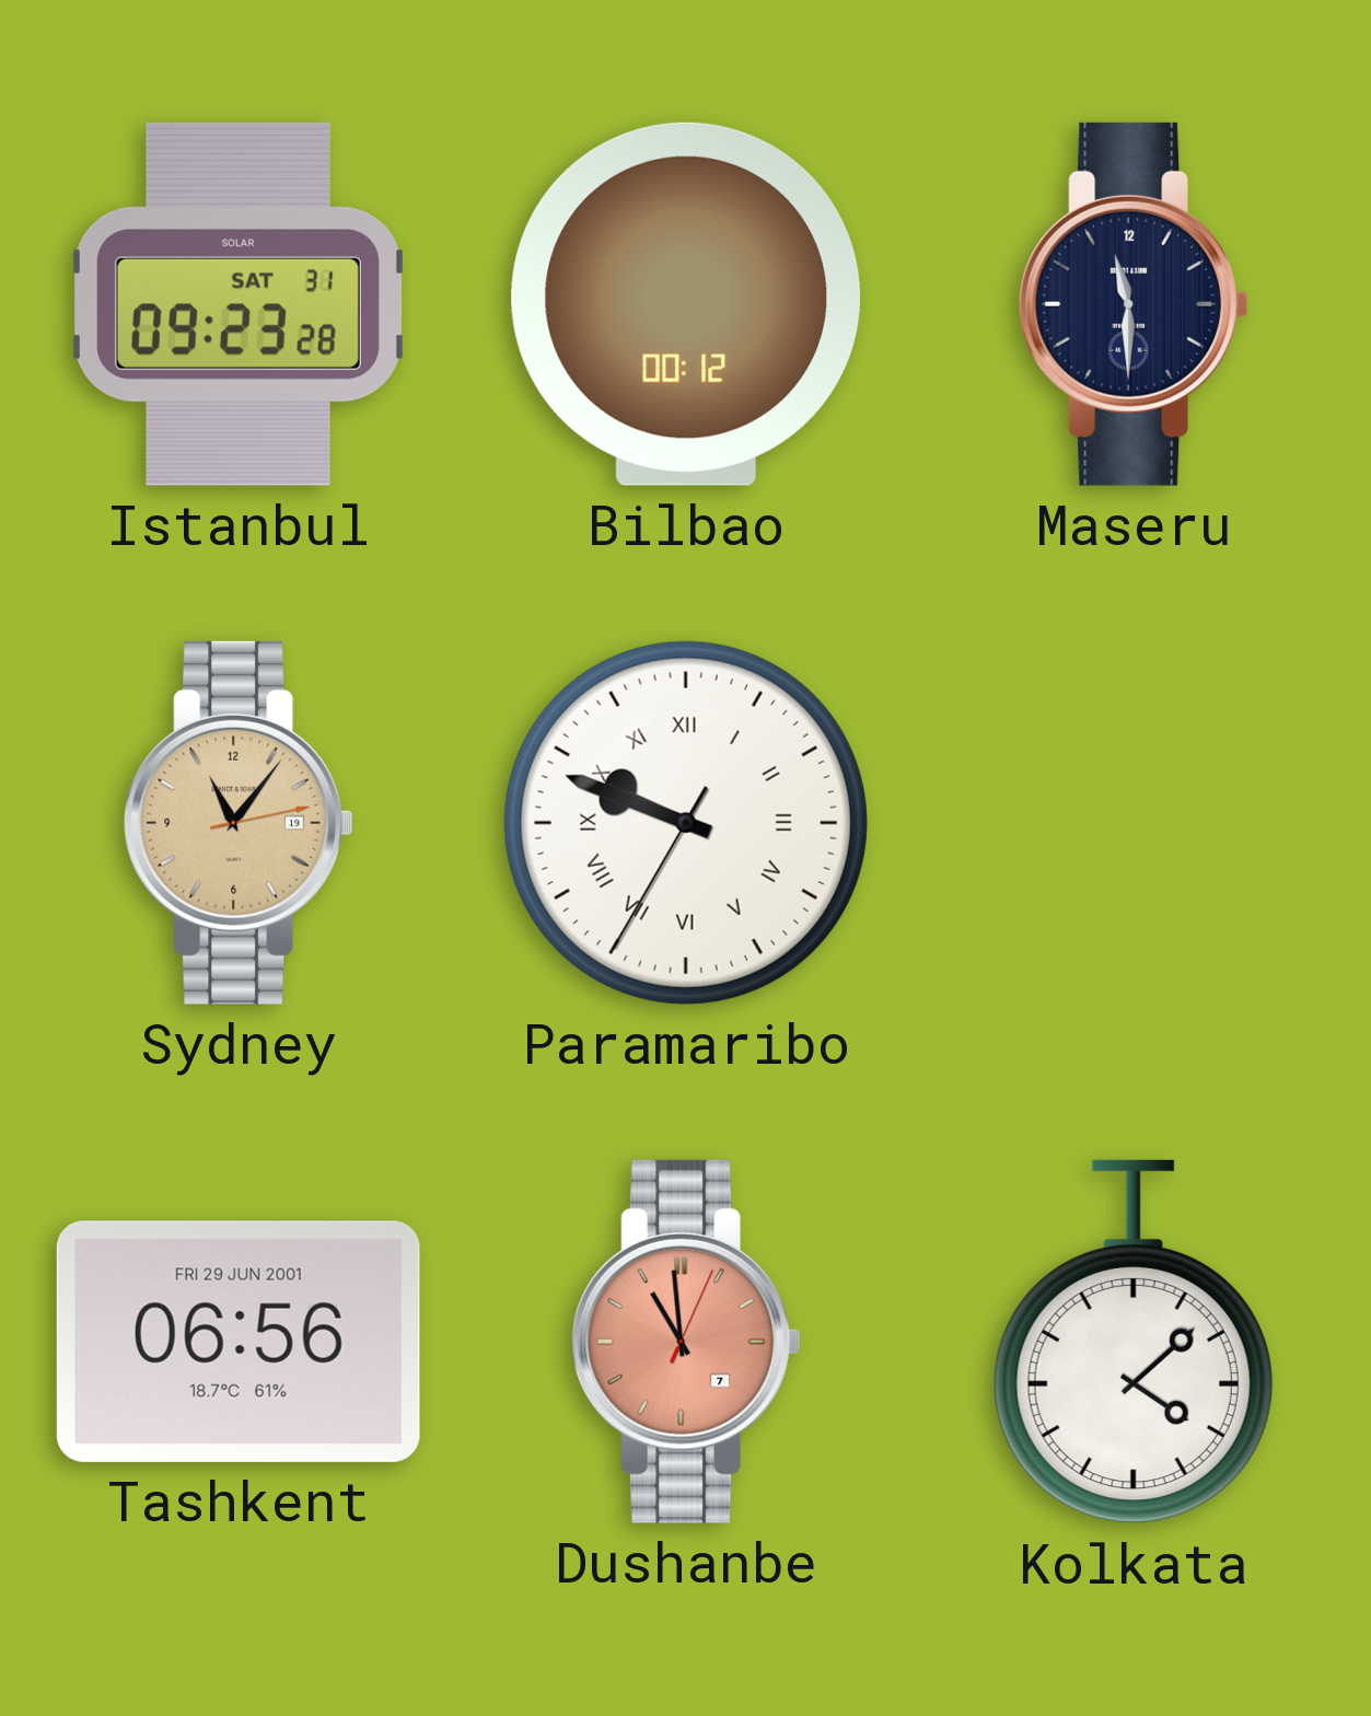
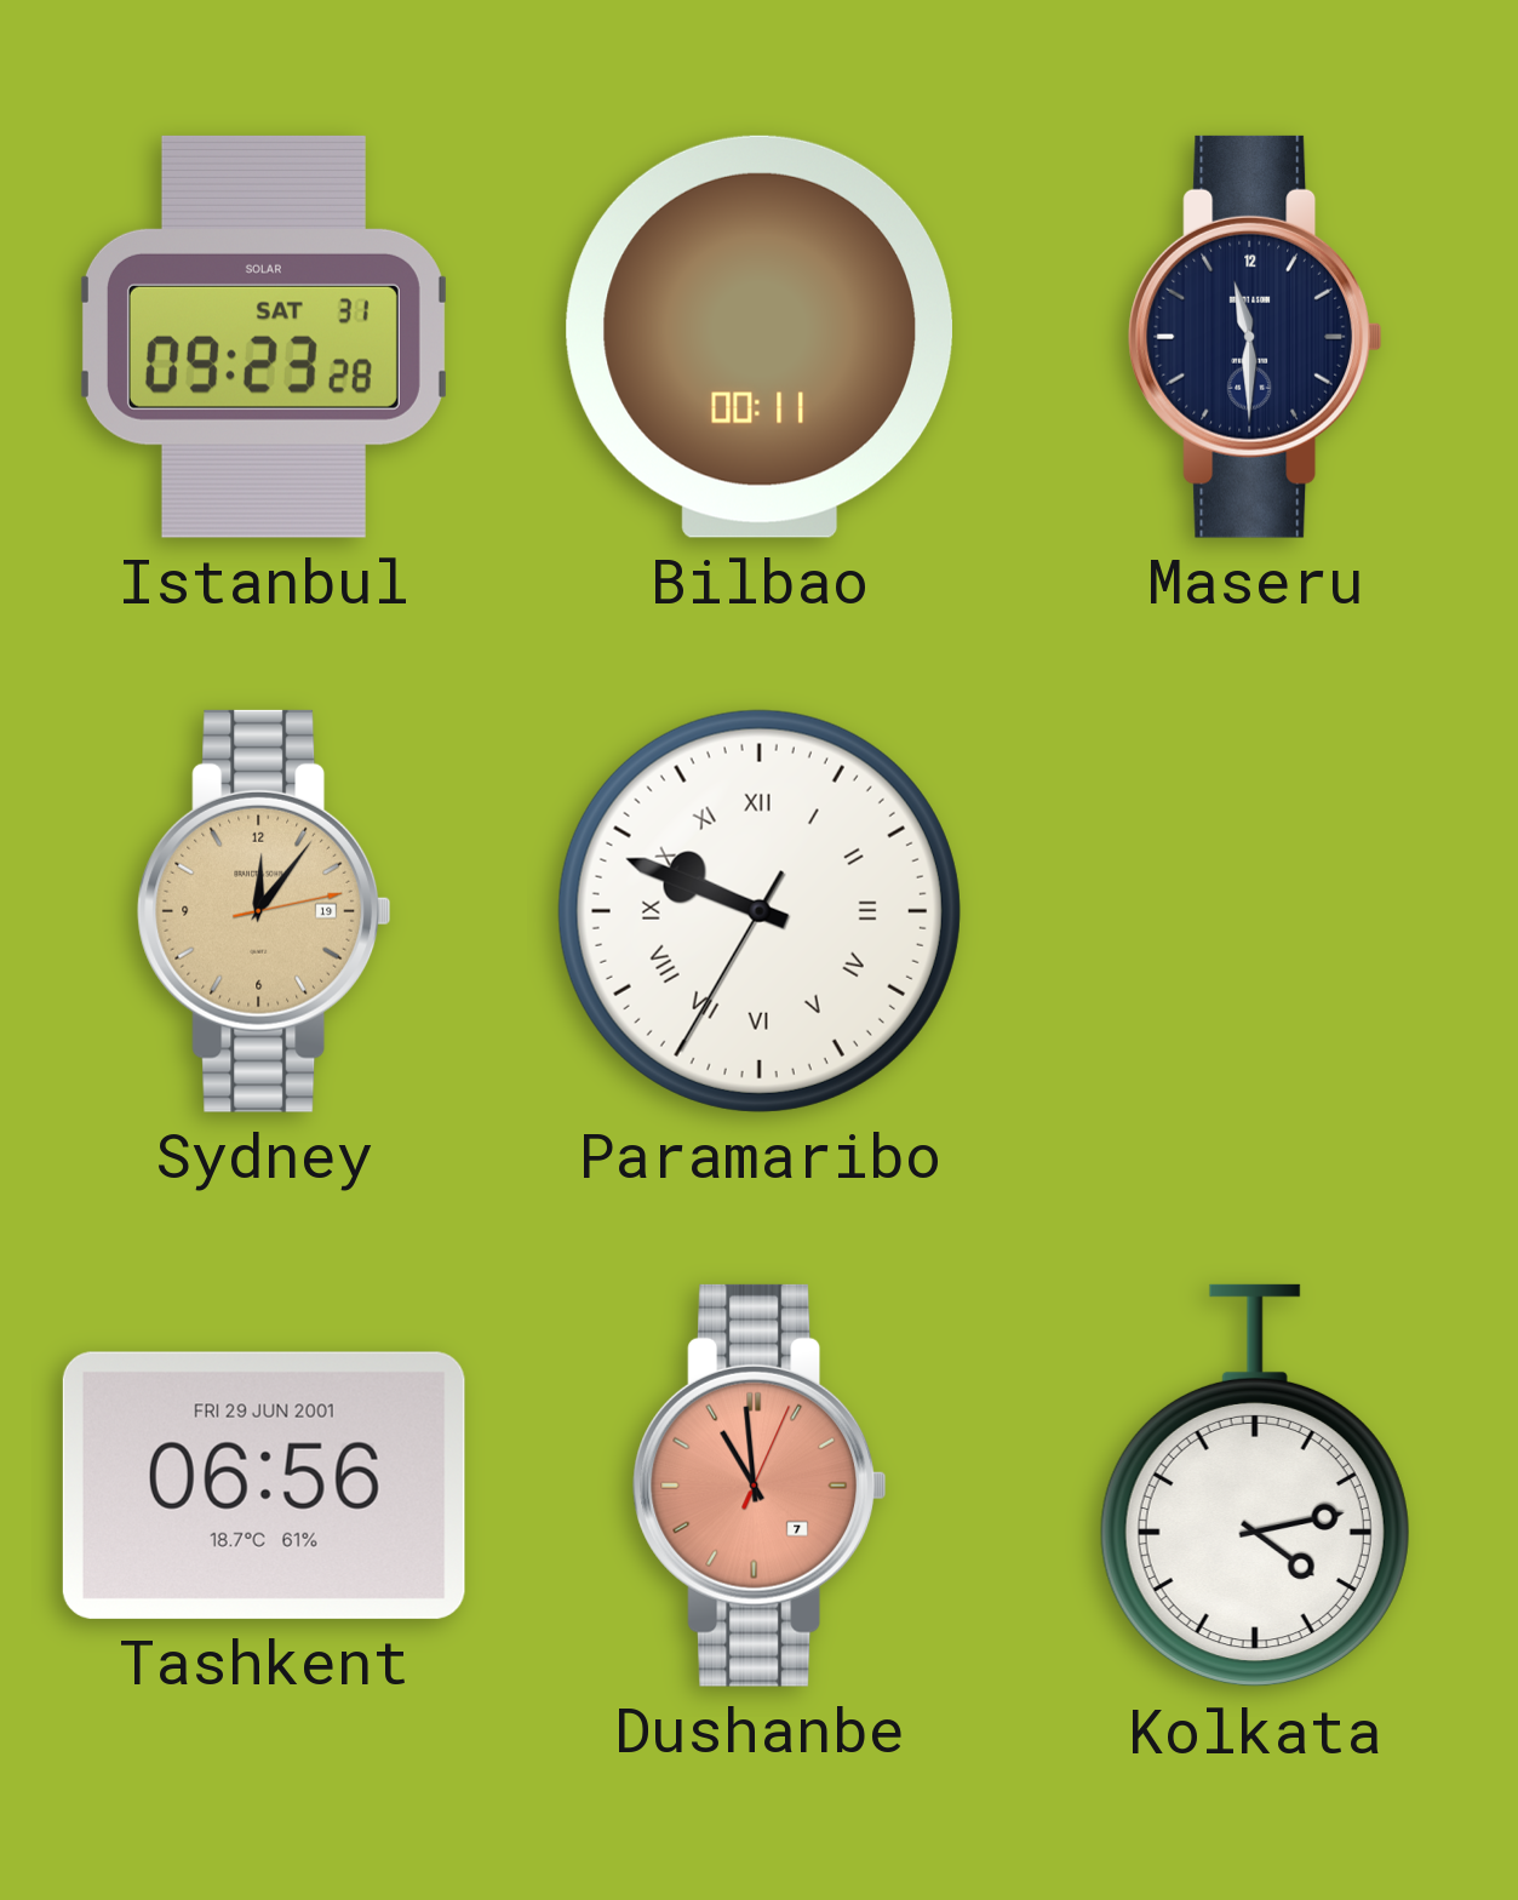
Bilbao: 00:12 -> 00:11
Sydney: 11:06 -> 12:06
Kolkata: 4:08 -> 4:13
